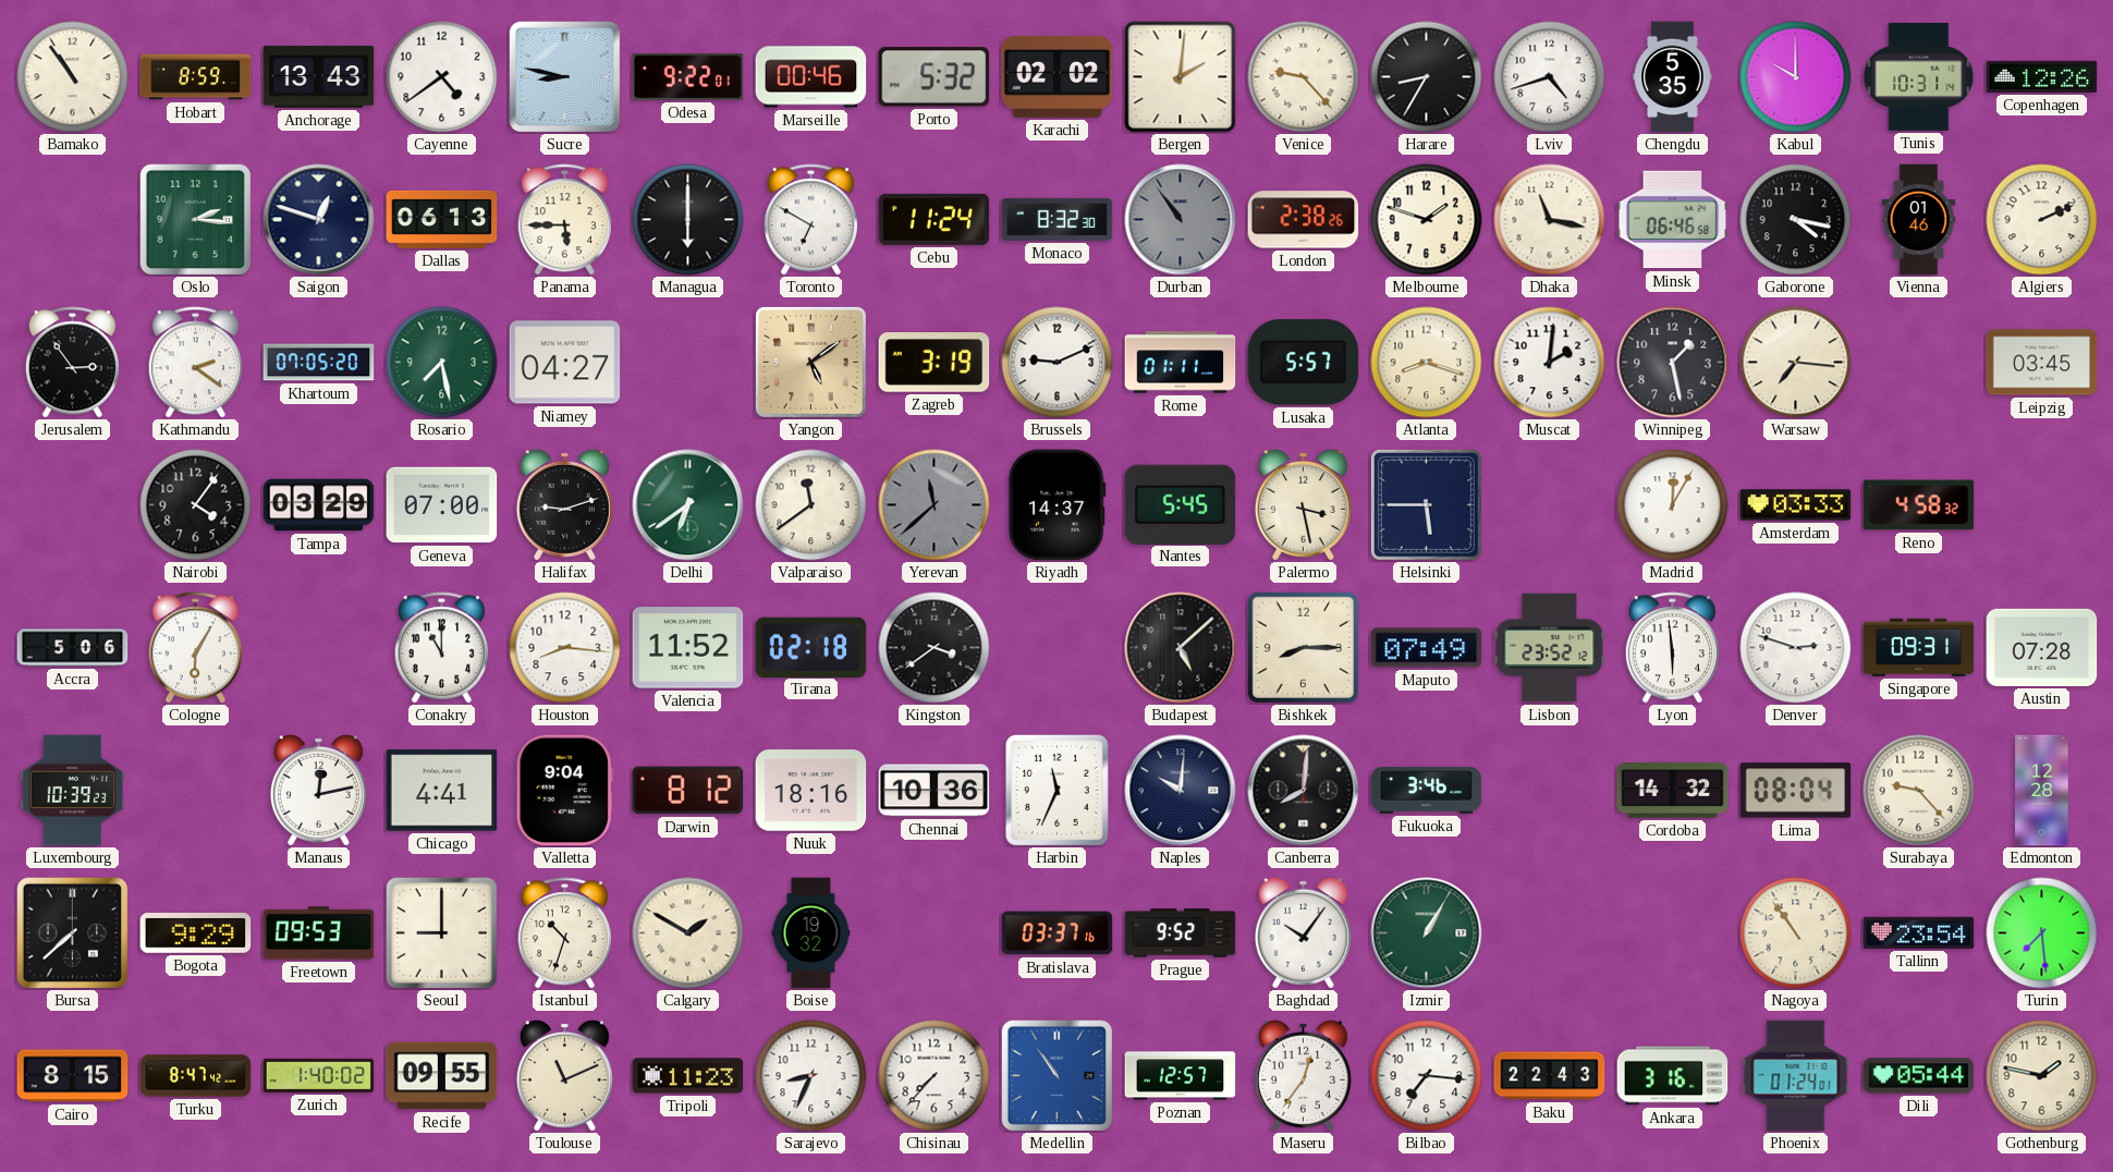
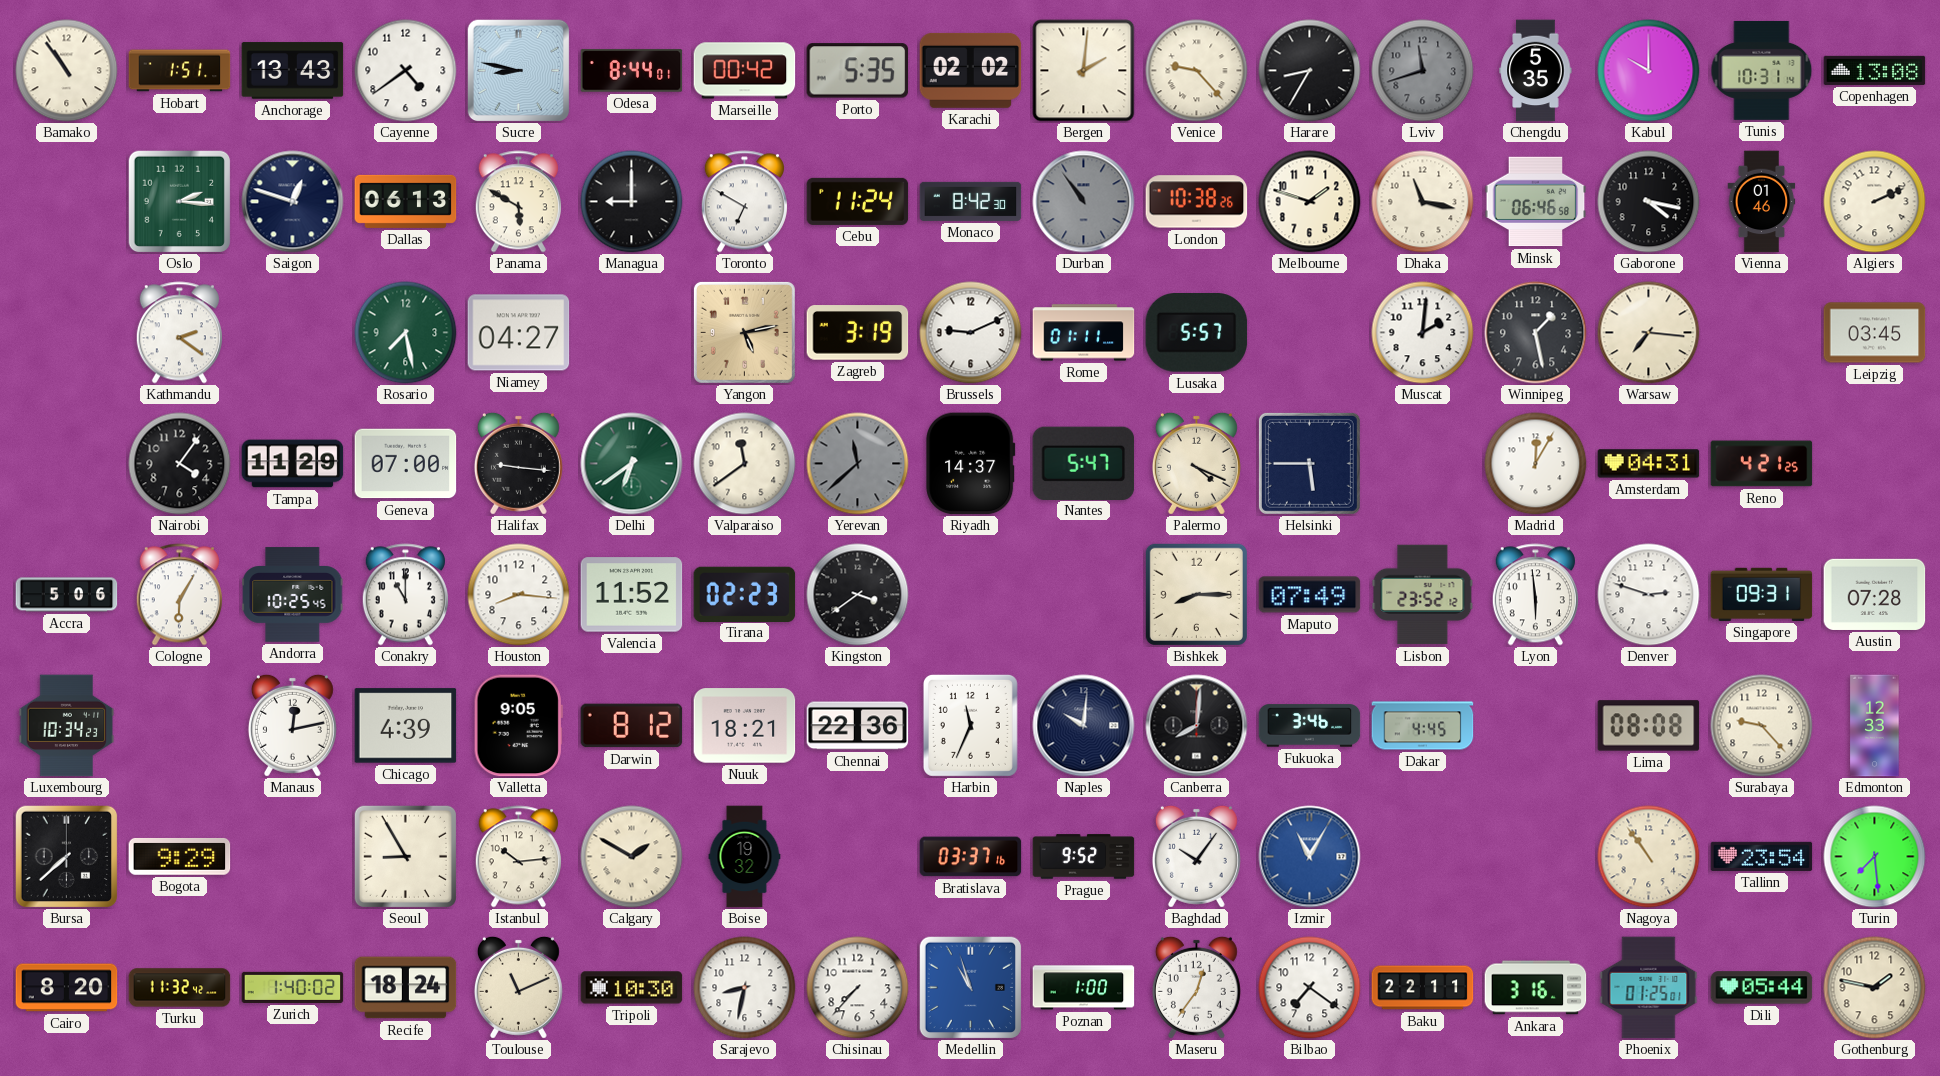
Hobart: 8:59 -> 1:51
Odesa: 9:22 -> 8:44
Marseille: 00:46 -> 00:42
Porto: 5:32 -> 5:35
Lviv: 4:42 -> 11:42
Lviv dial: white -> grey
Copenhagen: 12:26 -> 13:08
Panama: 5:45 -> 5:50
Managua: 6:00 -> 9:00
Monaco: 8:32 -> 8:42
London: 2:38 -> 10:38
Jerusalem: 2:54 -> none
Khartoum: 07:05 -> none
Yangon: 5:09 -> 5:13
Atlanta: 8:18 -> none
Tampa: 03:29 -> 11:29
Halifax: 9:12 -> 9:16
Nantes: 5:45 -> 5:47
Palermo: 3:28 -> 4:19
Amsterdam: 03:33 -> 04:31
Reno: 4:58 -> 4:21
Andorra: none -> 10:25
Tirana: 02:18 -> 02:23
Budapest: 5:08 -> none
Luxembourg: 10:39 -> 10:34
Chicago: 4:41 -> 4:39
Valletta: 9:04 -> 9:05
Nuuk: 18:16 -> 18:21
Chennai: 10:36 -> 22:36
Dakar: none -> 4:45
Cordoba: 14:32 -> none
Lima: 08:04 -> 08:08
Edmonton: 12:28 -> 12:33
Freetown: 09:53 -> none
Seoul: 9:00 -> 8:55
Istanbul: 10:33 -> 10:14
Izmir: 1:05 -> 11:05
Izmir dial: green -> blue
Cairo: 8:15 -> 8:20
Turku: 8:47 -> 11:32
Recife: 09:55 -> 18:24
Tripoli: 11:23 -> 10:30
Sarajevo: 8:34 -> 8:32
Medellin: 10:54 -> 10:57
Poznan: 12:57 -> 1:00
Bilbao: 7:16 -> 7:21
Baku: 22:43 -> 22:11
Phoenix: 01:24 -> 01:25
